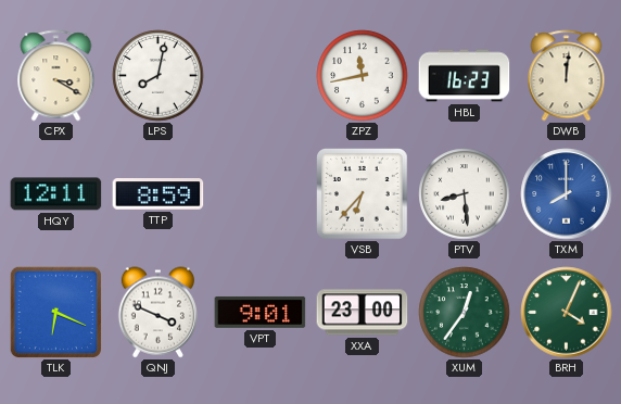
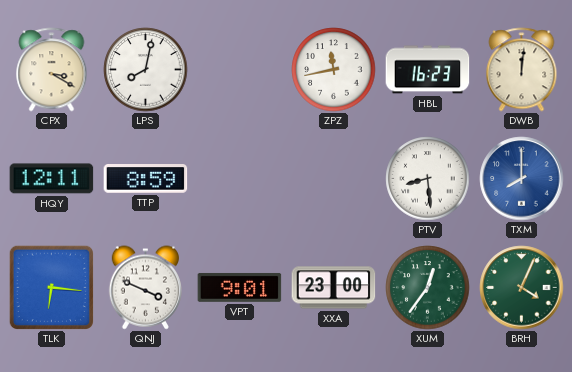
VSB: 6:37 -> none
TLK: 6:19 -> 6:16
